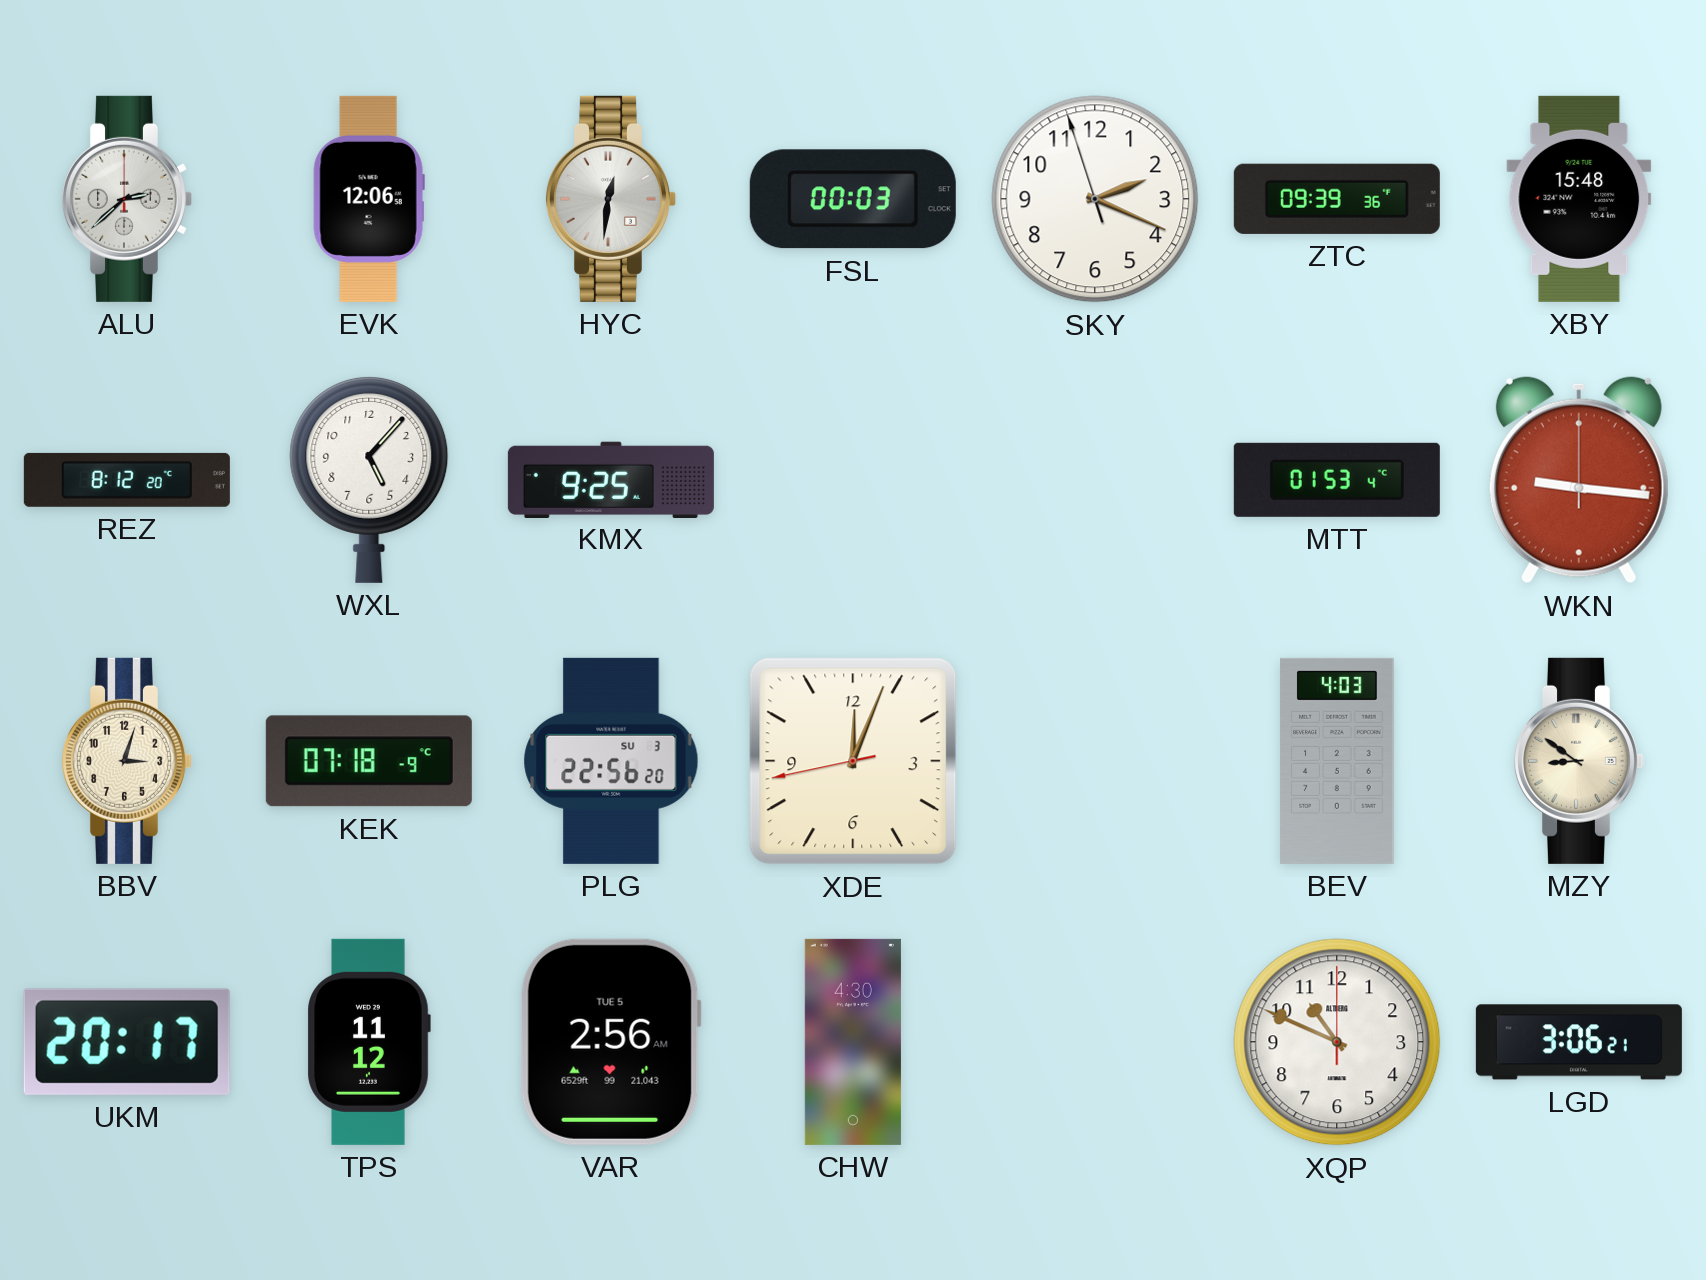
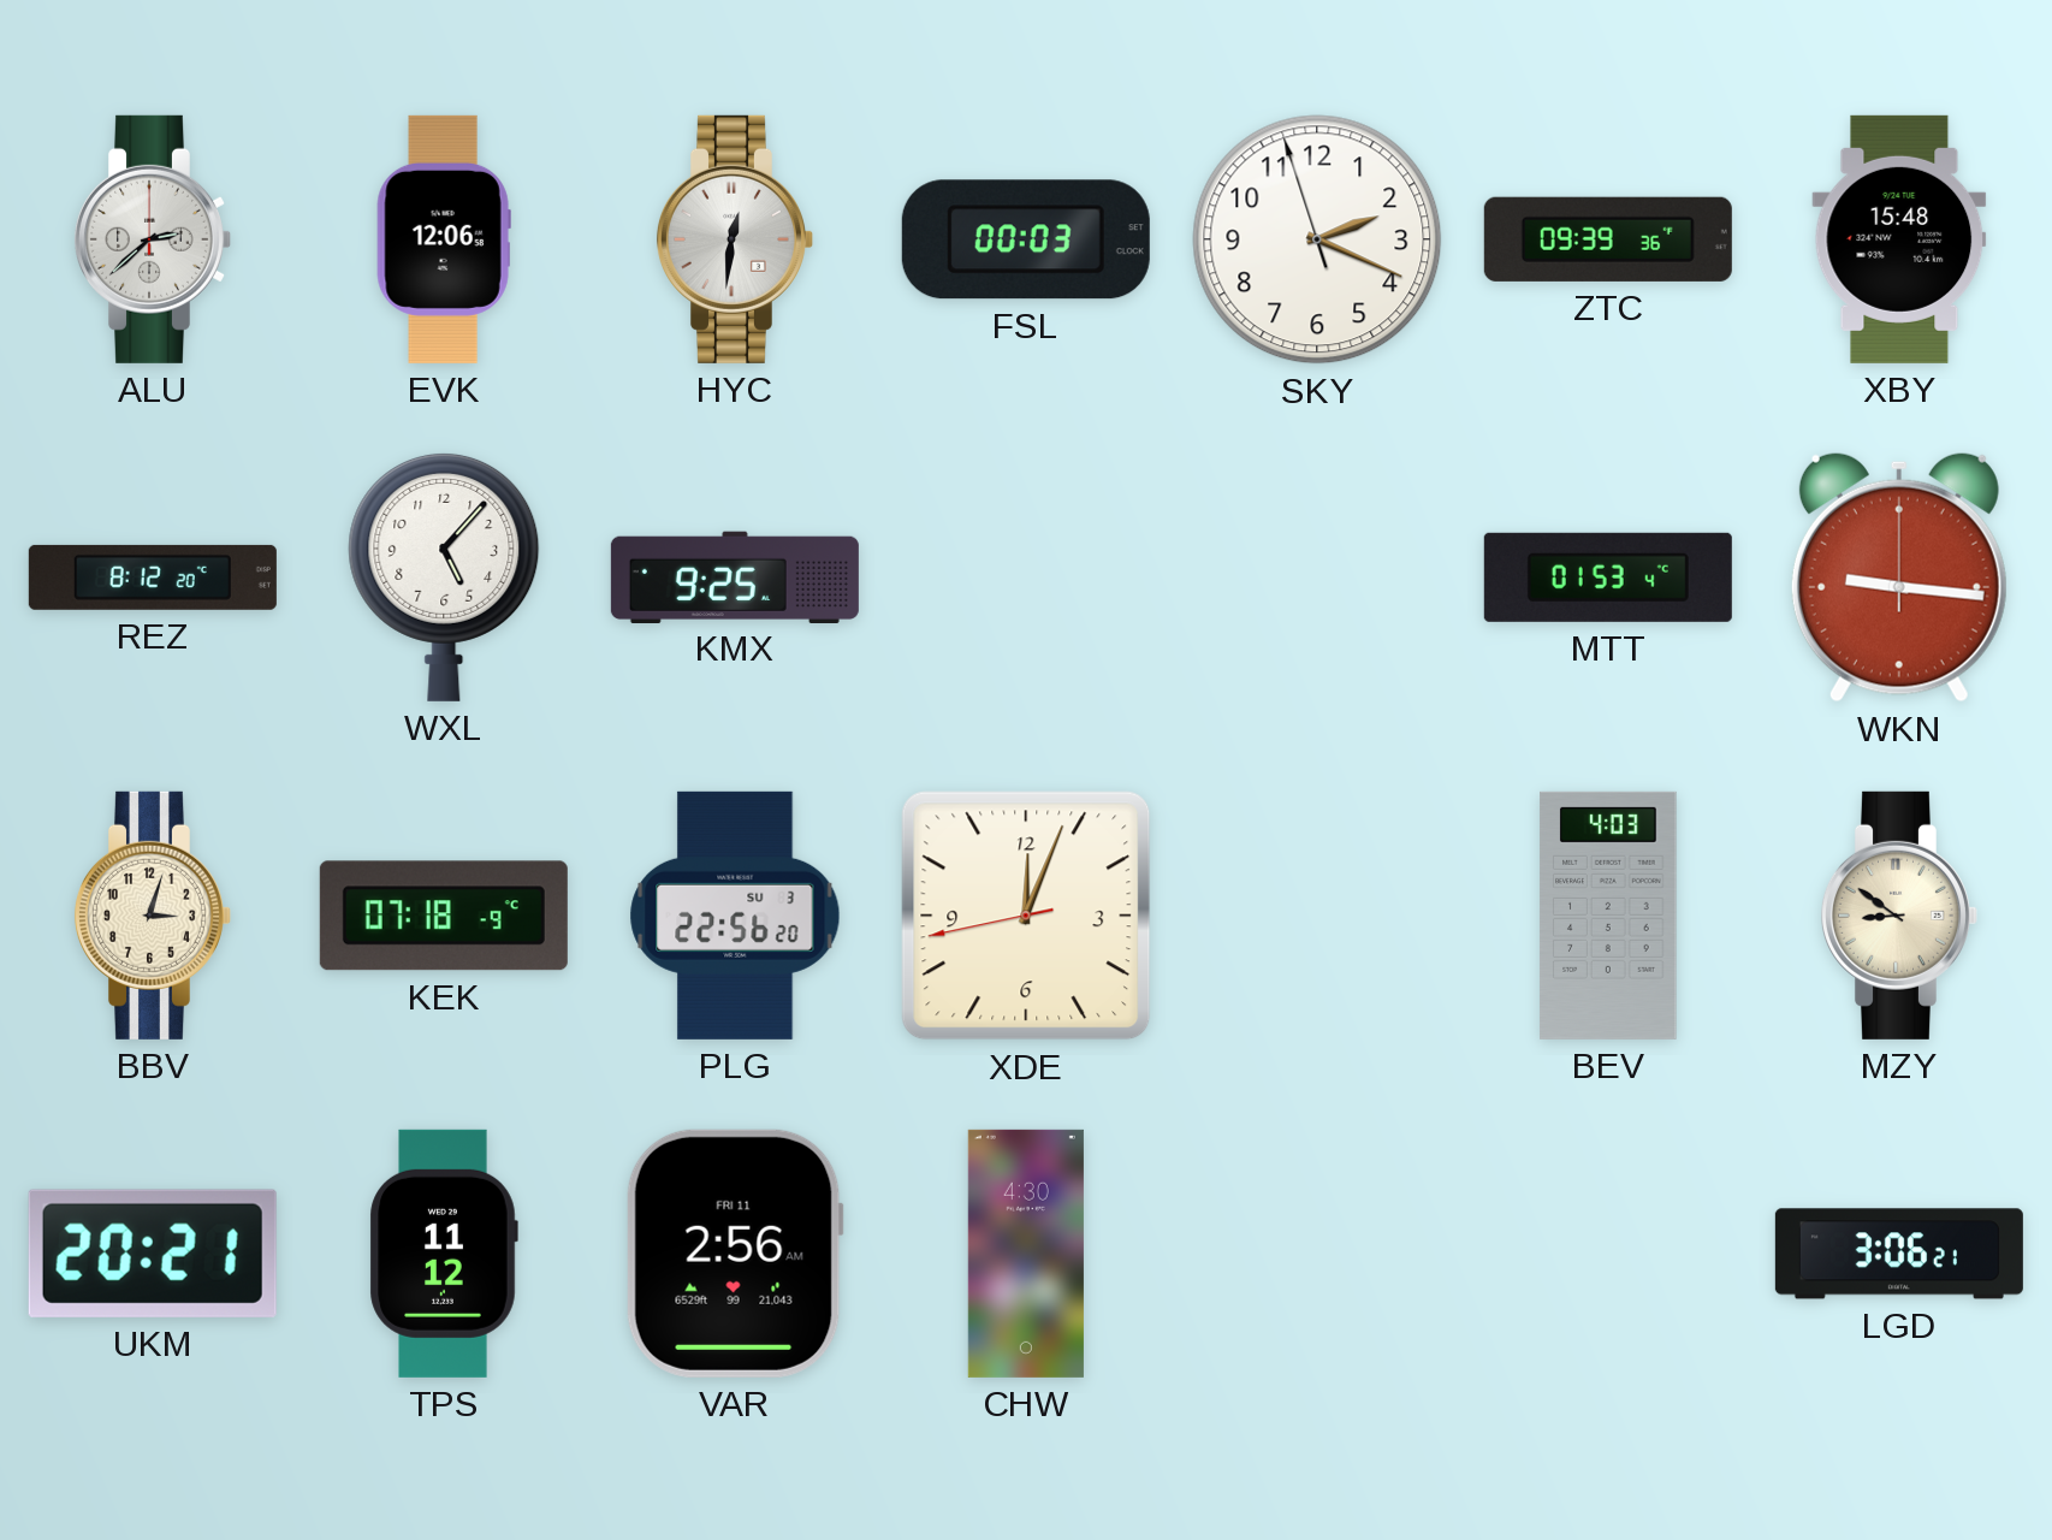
UKM: 20:17 -> 20:21
VAR date: TUE 5 -> FRI 11
XQP: 10:49 -> none
